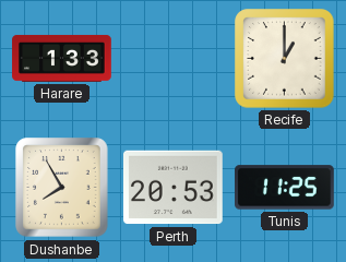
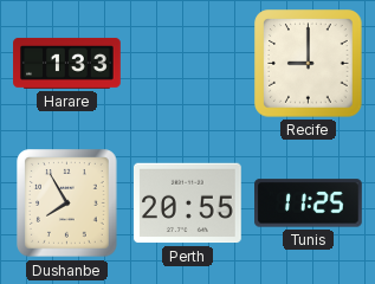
Recife: 1:00 -> 9:00
Perth: 20:53 -> 20:55
